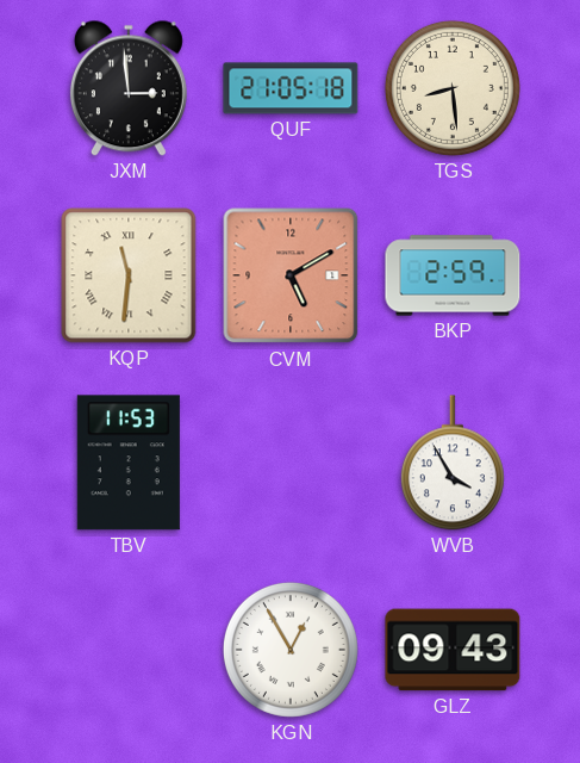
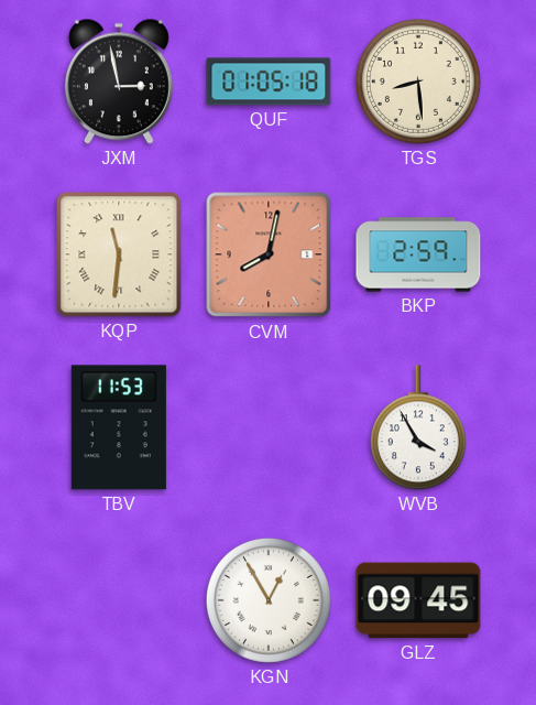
JXM: 2:59 -> 2:58
QUF: 21:05 -> 01:05
CVM: 5:10 -> 8:02
GLZ: 09:43 -> 09:45
